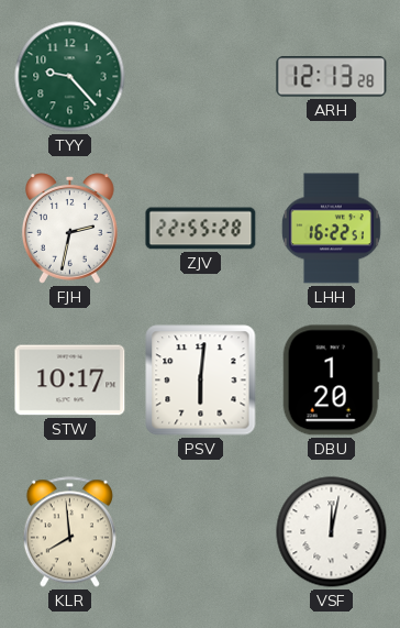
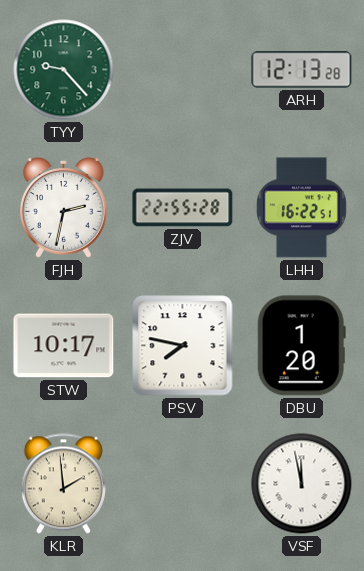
PSV: 6:01 -> 7:47
KLR: 7:59 -> 1:59
VSF: 12:02 -> 11:58
